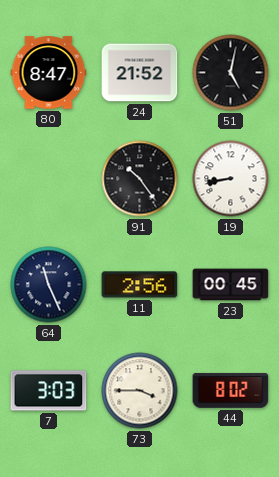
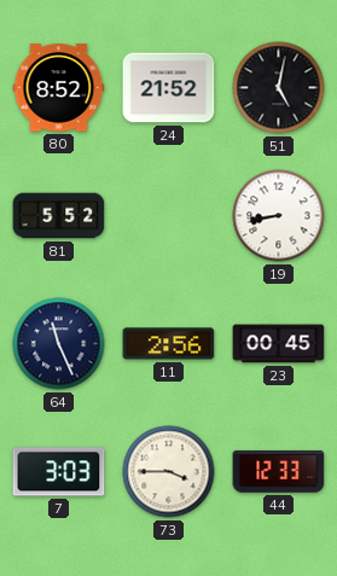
80: 8:47 -> 8:52
81: none -> 5:52
91: 10:24 -> none
44: 8:02 -> 12:33
